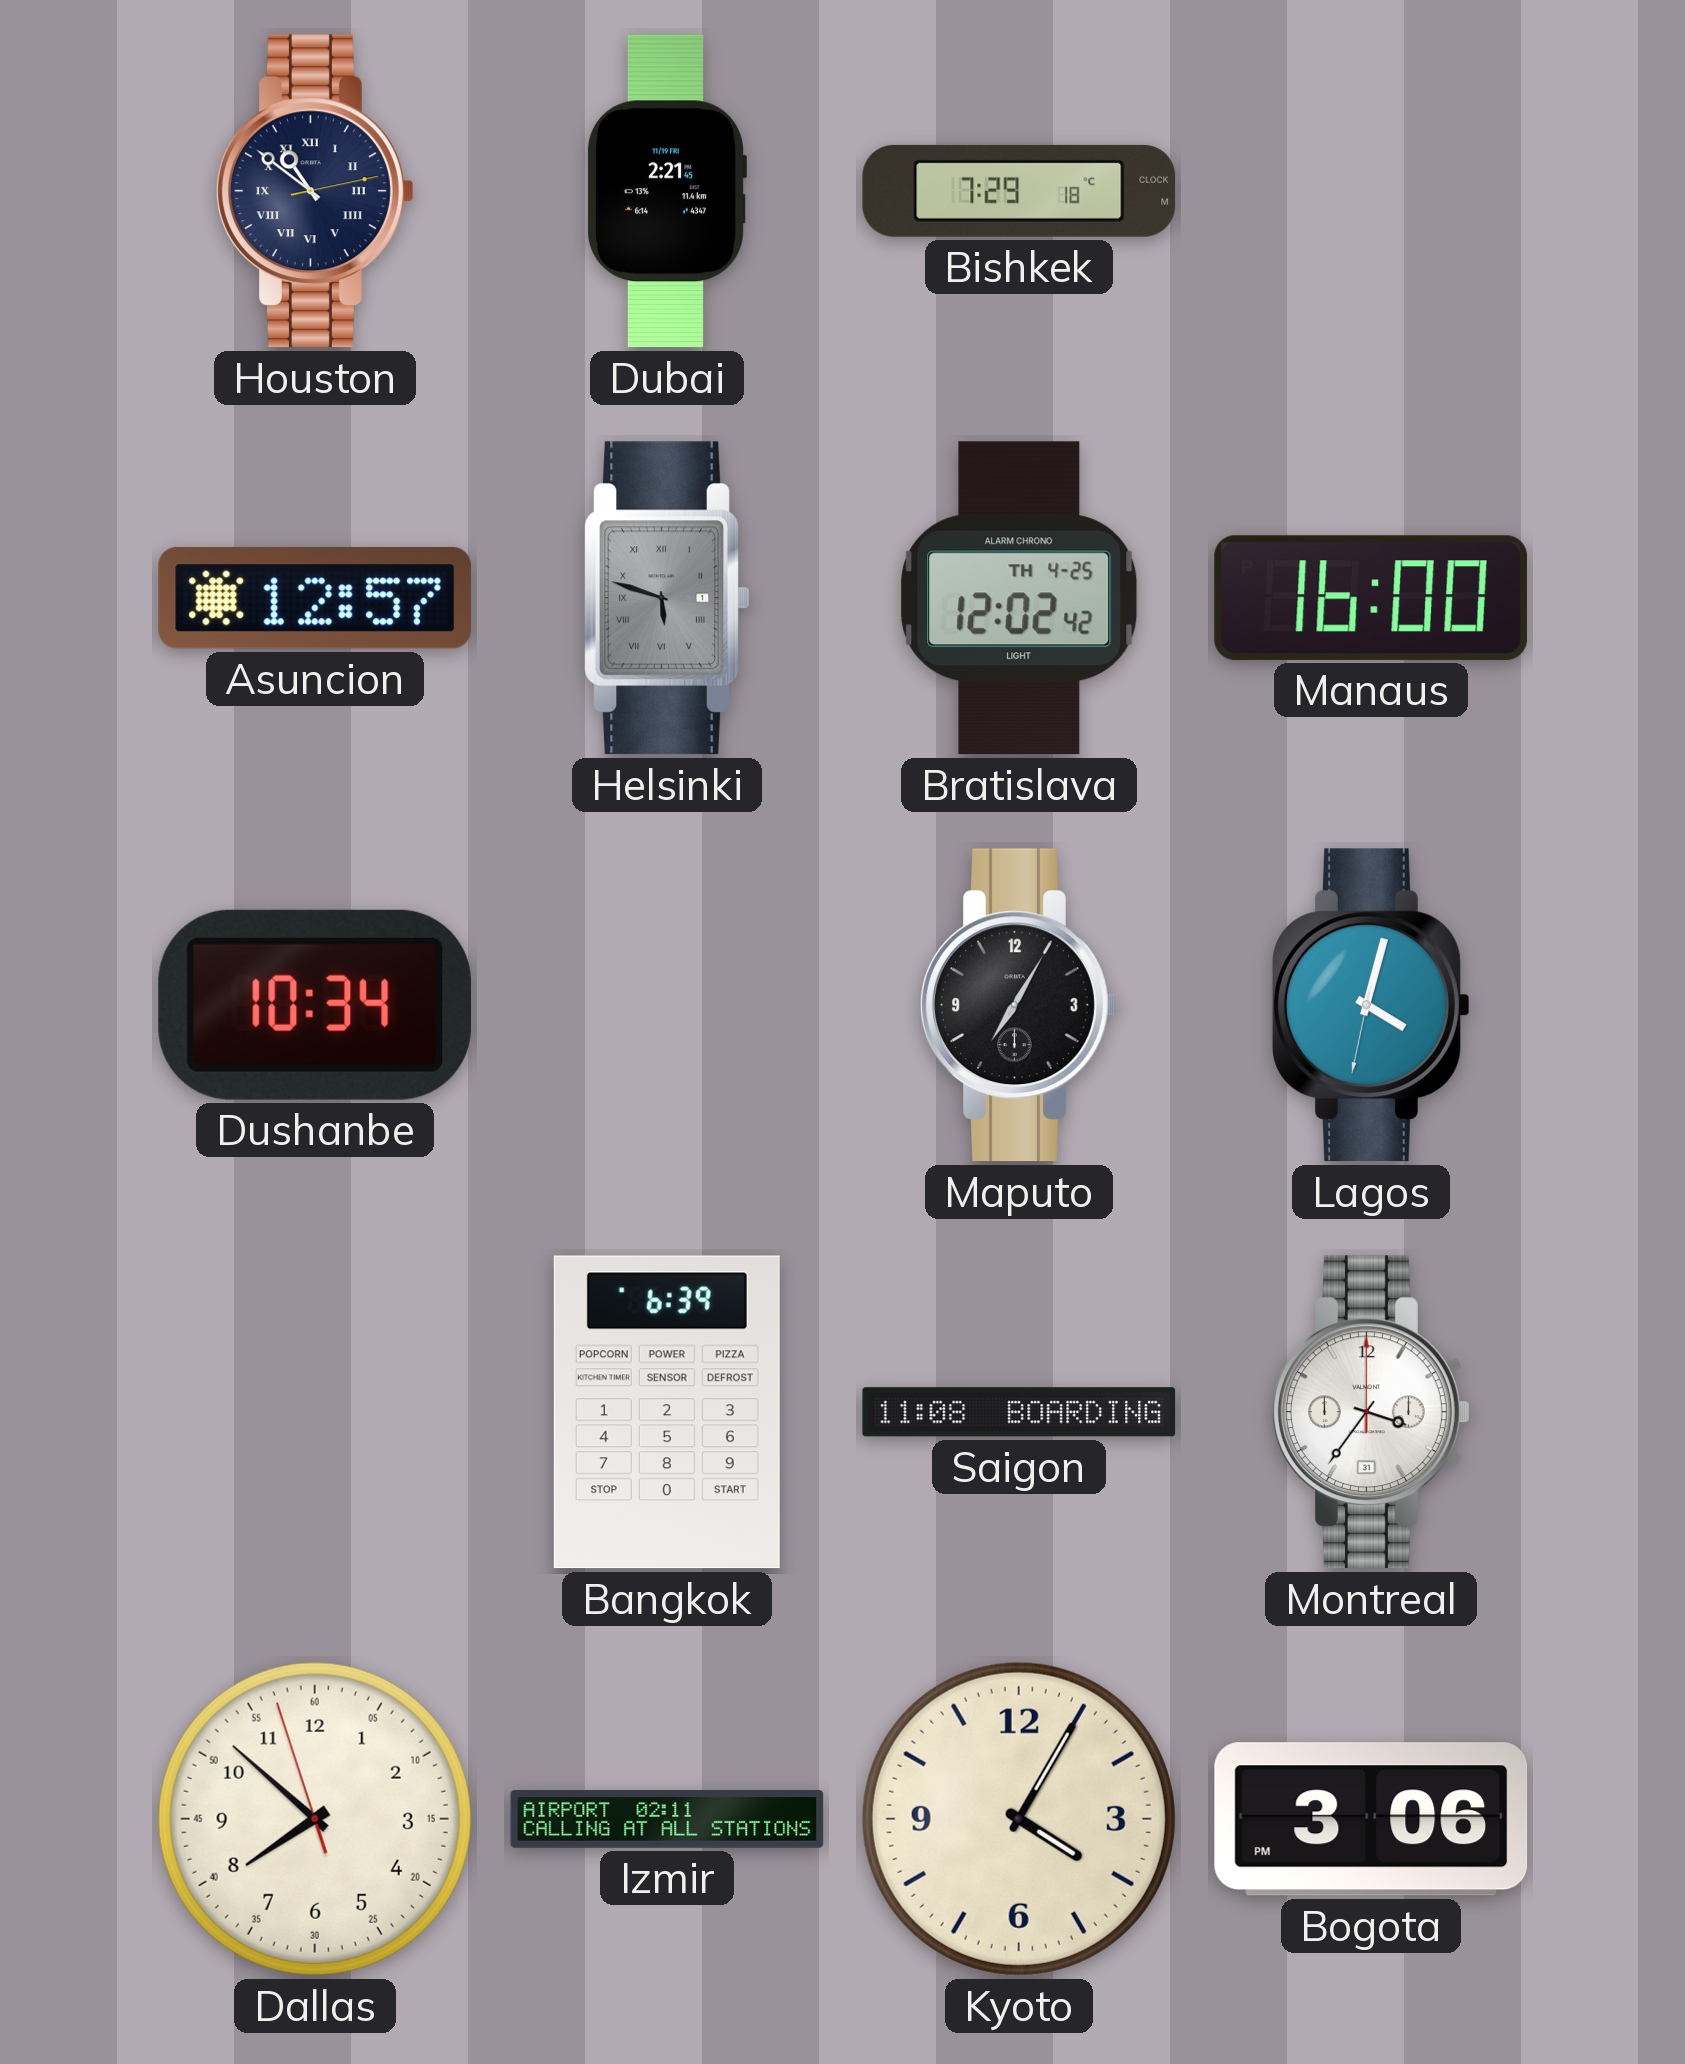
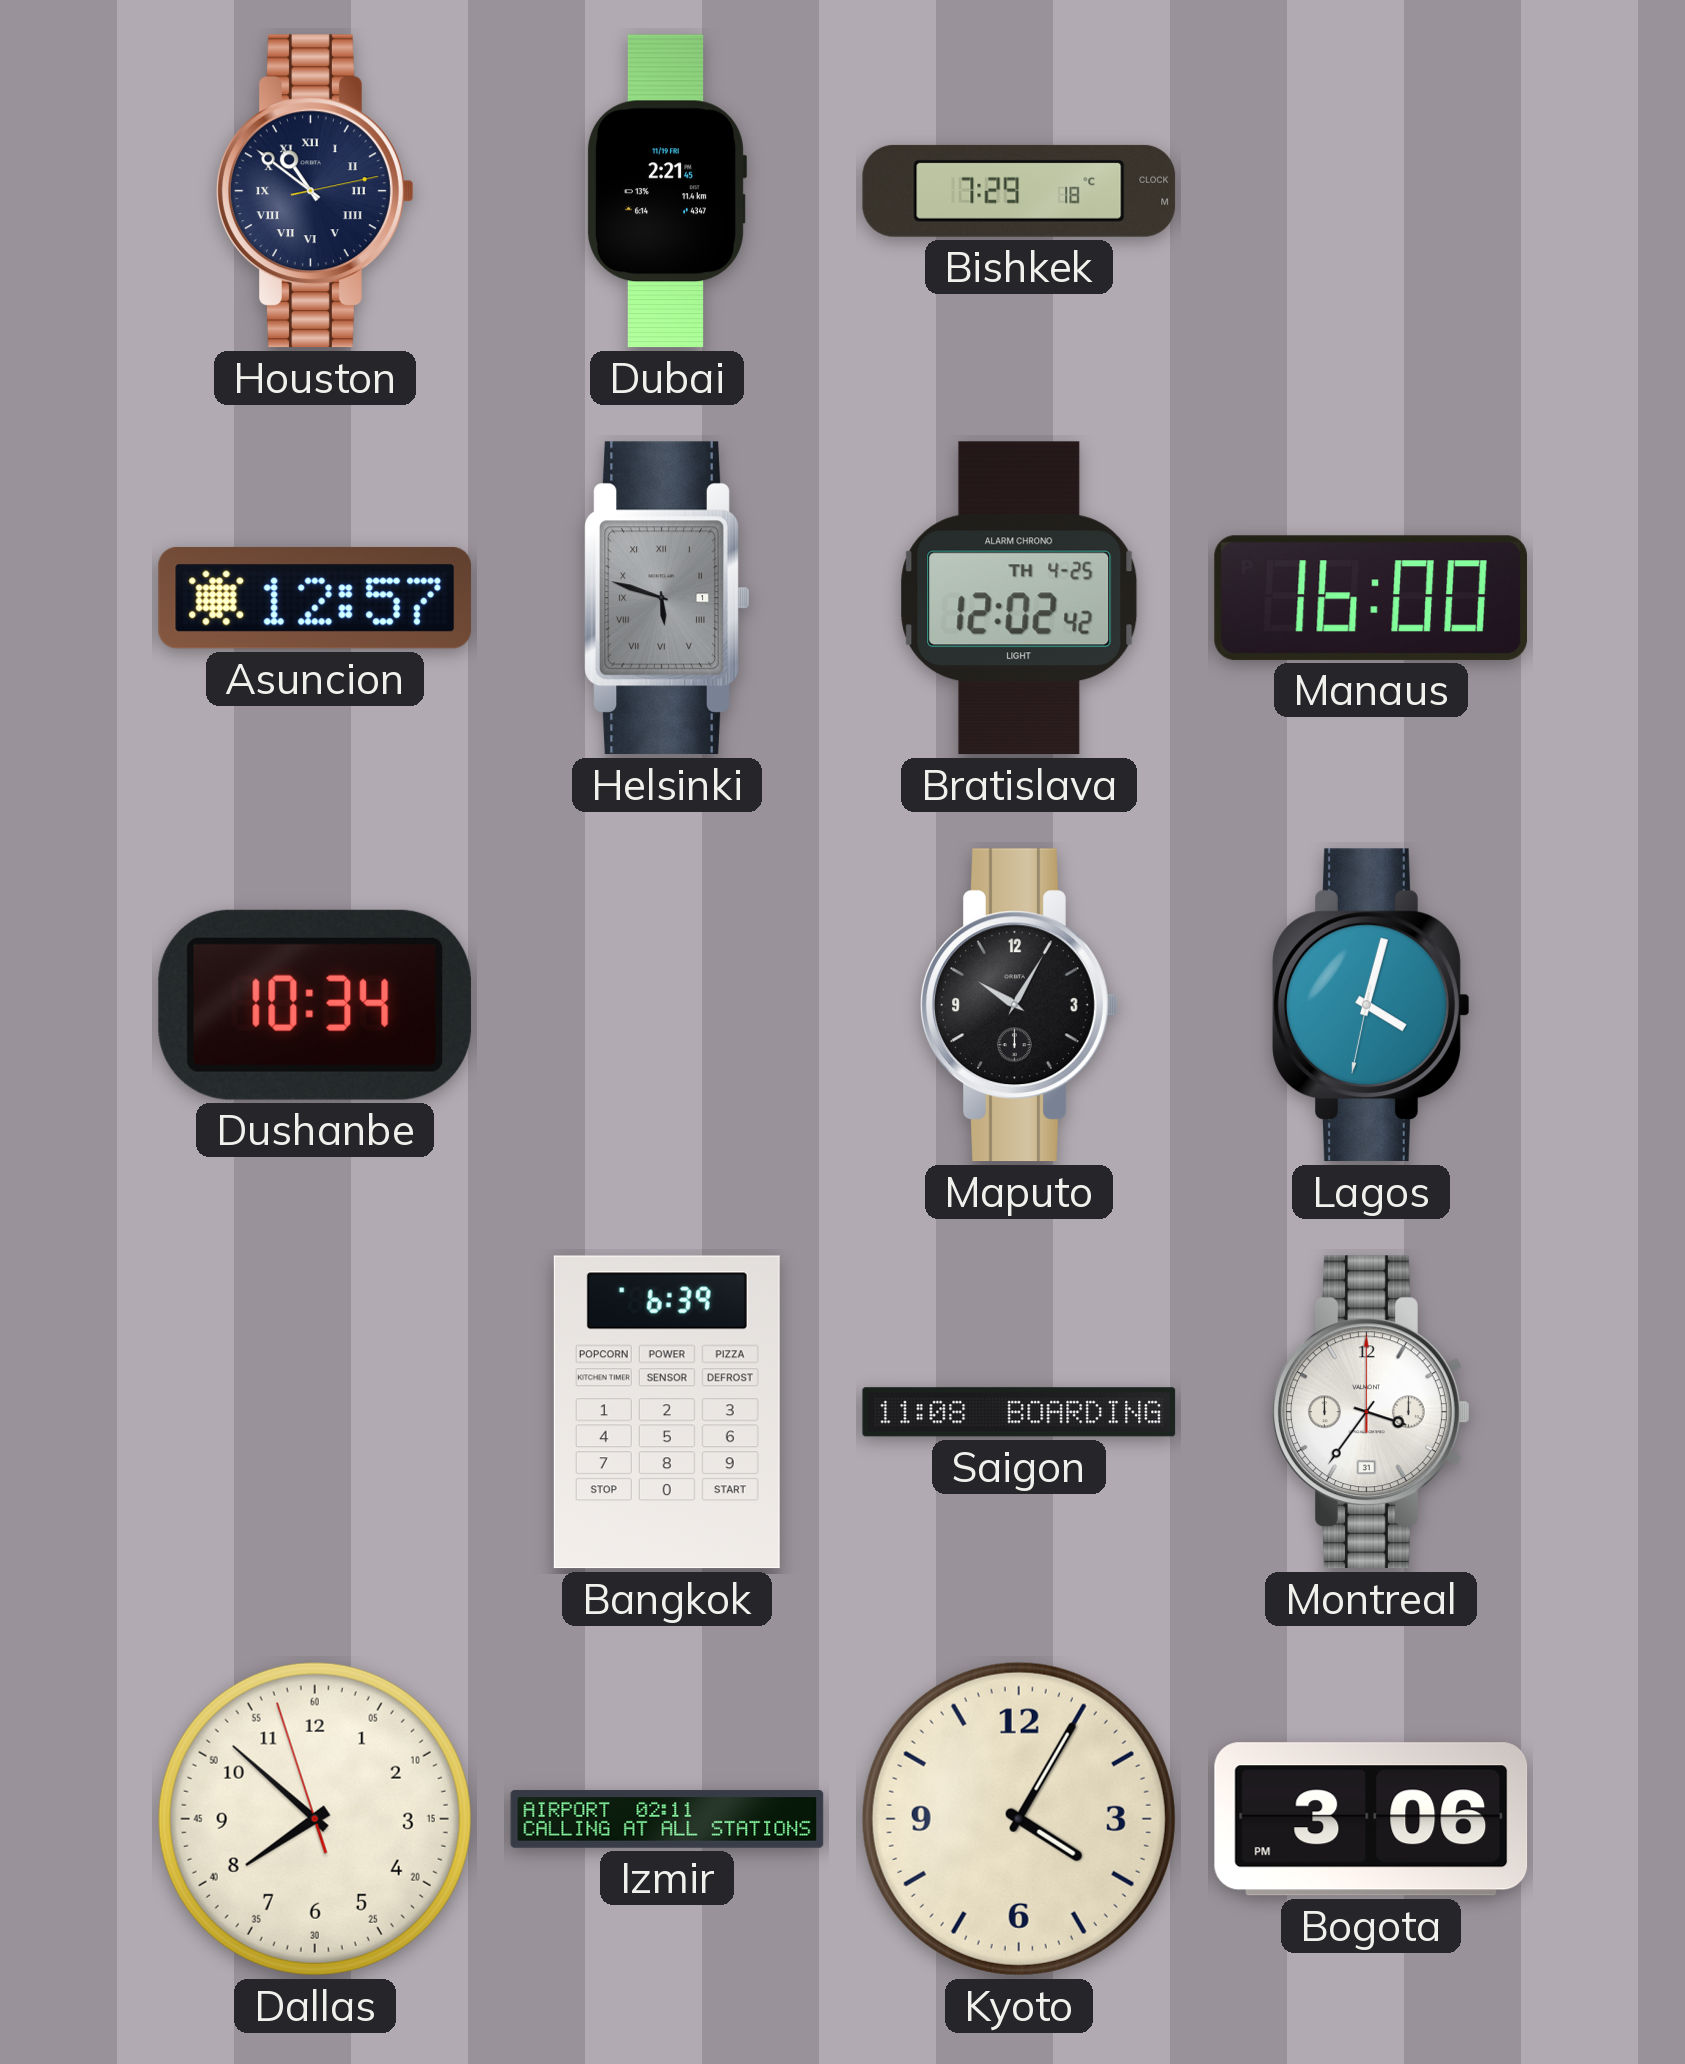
Maputo: 7:05 -> 10:05
